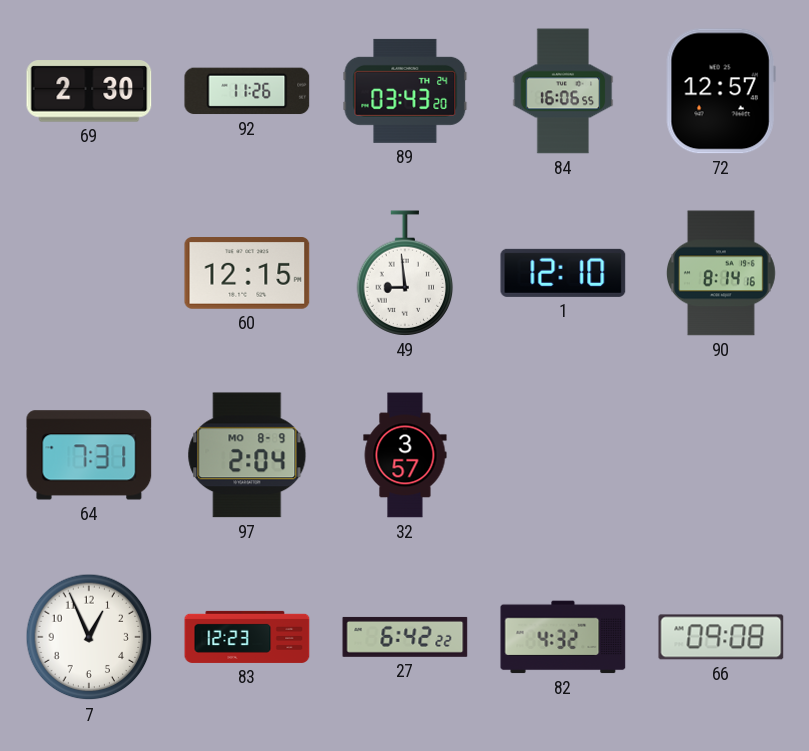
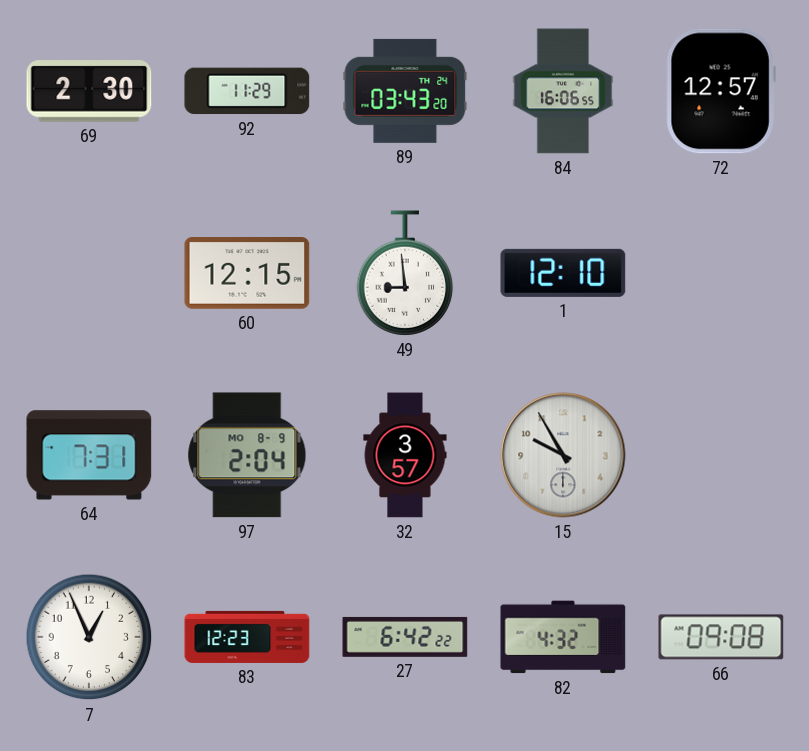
92: 11:26 -> 11:29
90: 8:14 -> none
15: none -> 9:55
